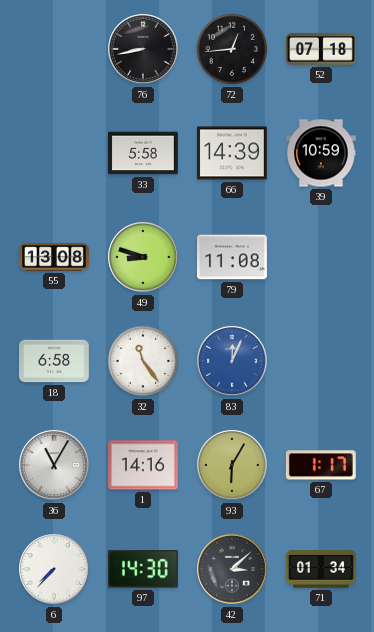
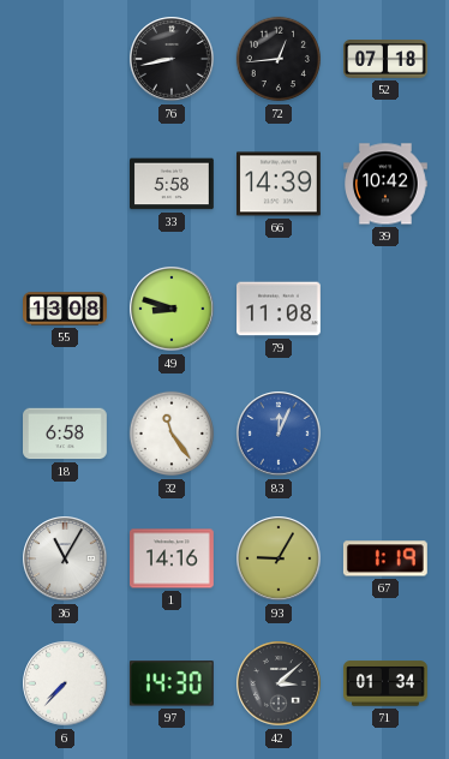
39: 10:59 -> 10:42
93: 6:05 -> 9:05
67: 1:17 -> 1:19
